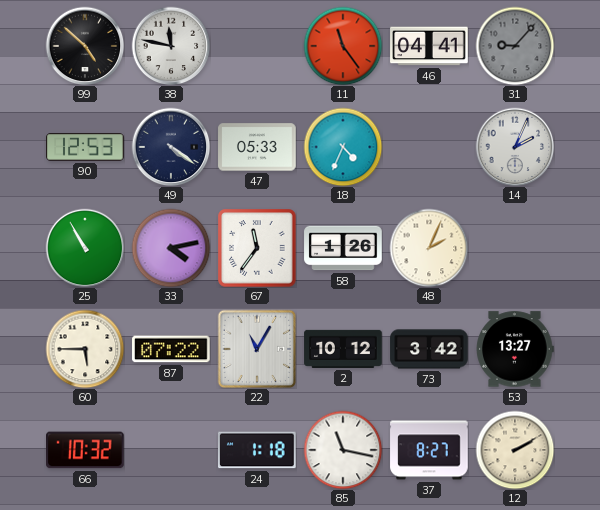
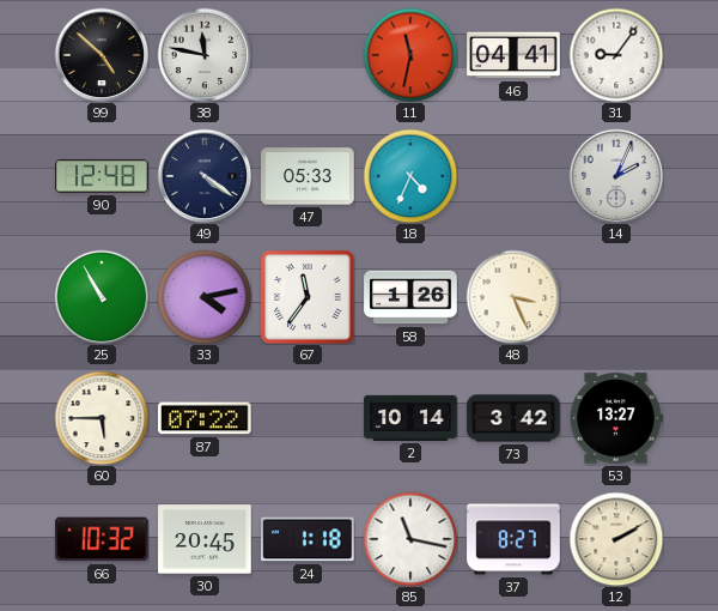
11: 11:24 -> 11:32
31: 9:07 -> 9:06
31 dial: grey -> white
90: 12:53 -> 12:48
48: 2:04 -> 3:26
22: 11:05 -> none
2: 10:12 -> 10:14
30: none -> 20:45
